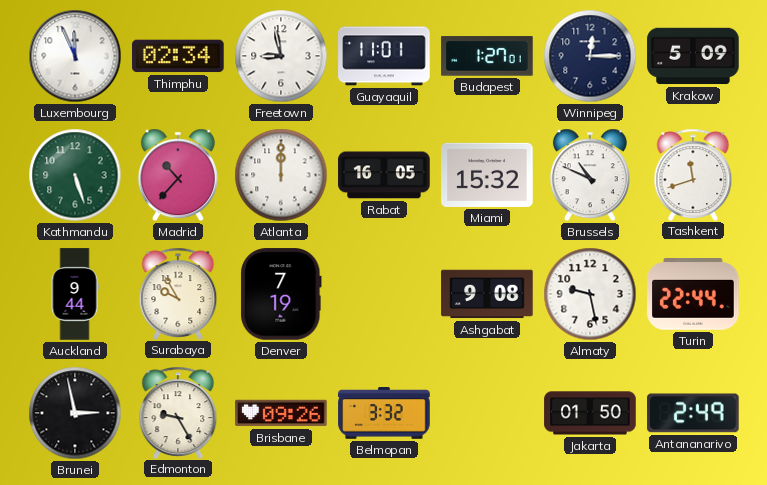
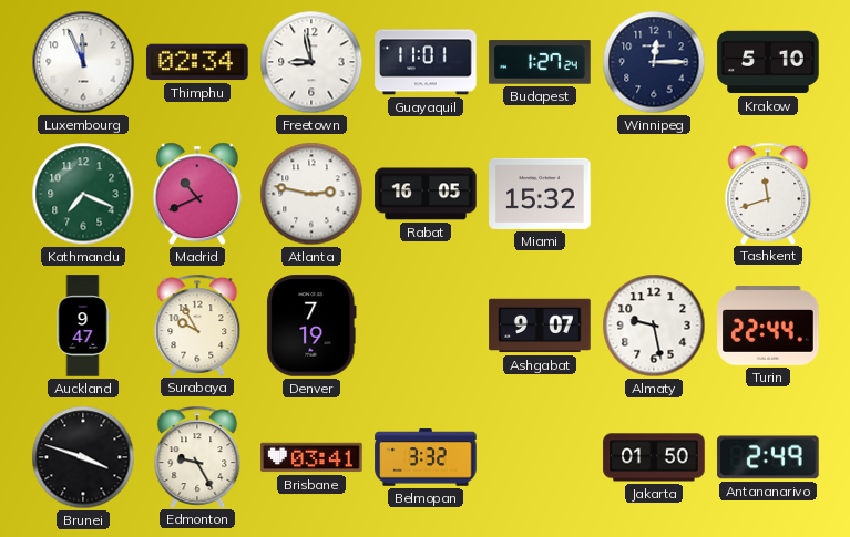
Budapest: 1:27:01 -> 1:27:24
Krakow: 5:09 -> 5:10
Kathmandu: 5:27 -> 7:19
Madrid: 10:37 -> 10:41
Atlanta: 12:00 -> 2:47
Brussels: 10:49 -> none
Auckland: 9:44 -> 9:47
Ashgabat: 9:08 -> 9:07
Brunei: 2:58 -> 3:48
Brisbane: 09:26 -> 03:41
